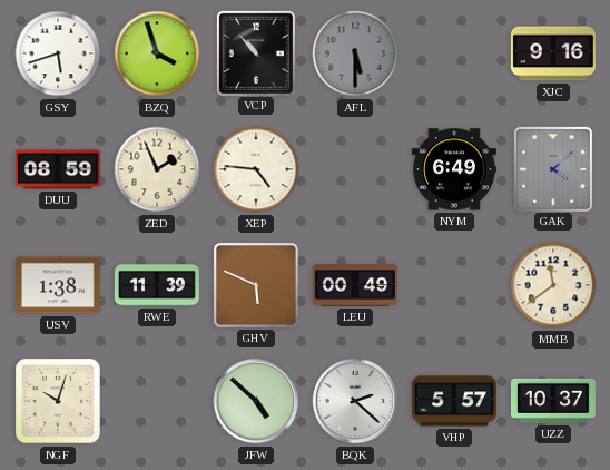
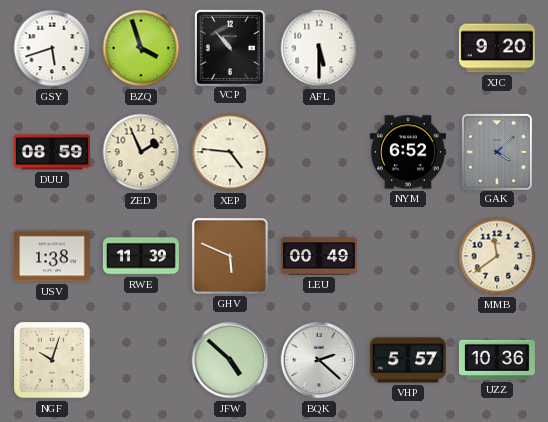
AFL dial: grey -> white
XJC: 9:16 -> 9:20
NYM: 6:49 -> 6:52
UZZ: 10:37 -> 10:36
